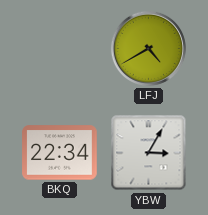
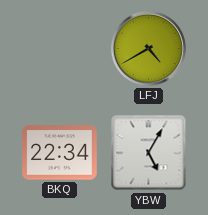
YBW: 3:05 -> 5:05
